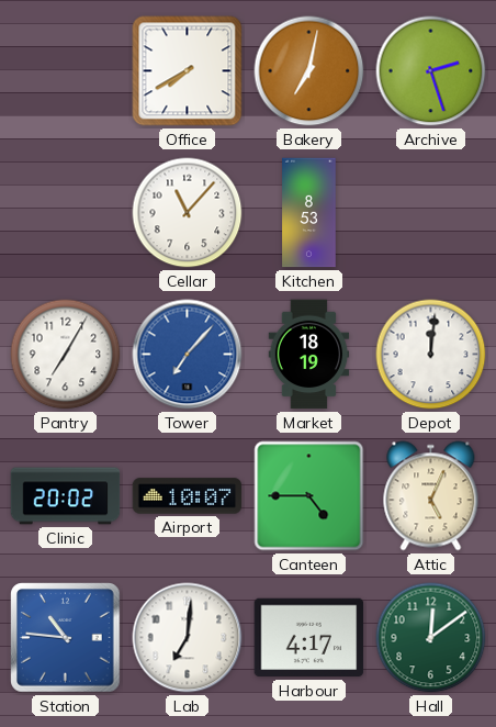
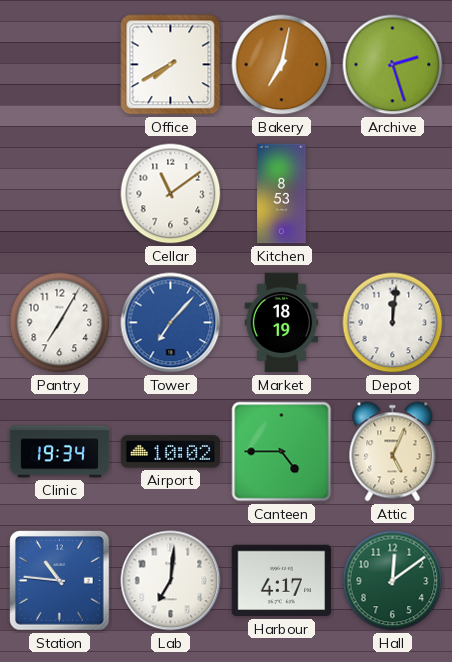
Cellar: 11:07 -> 11:09
Clinic: 20:02 -> 19:34
Airport: 10:07 -> 10:02
